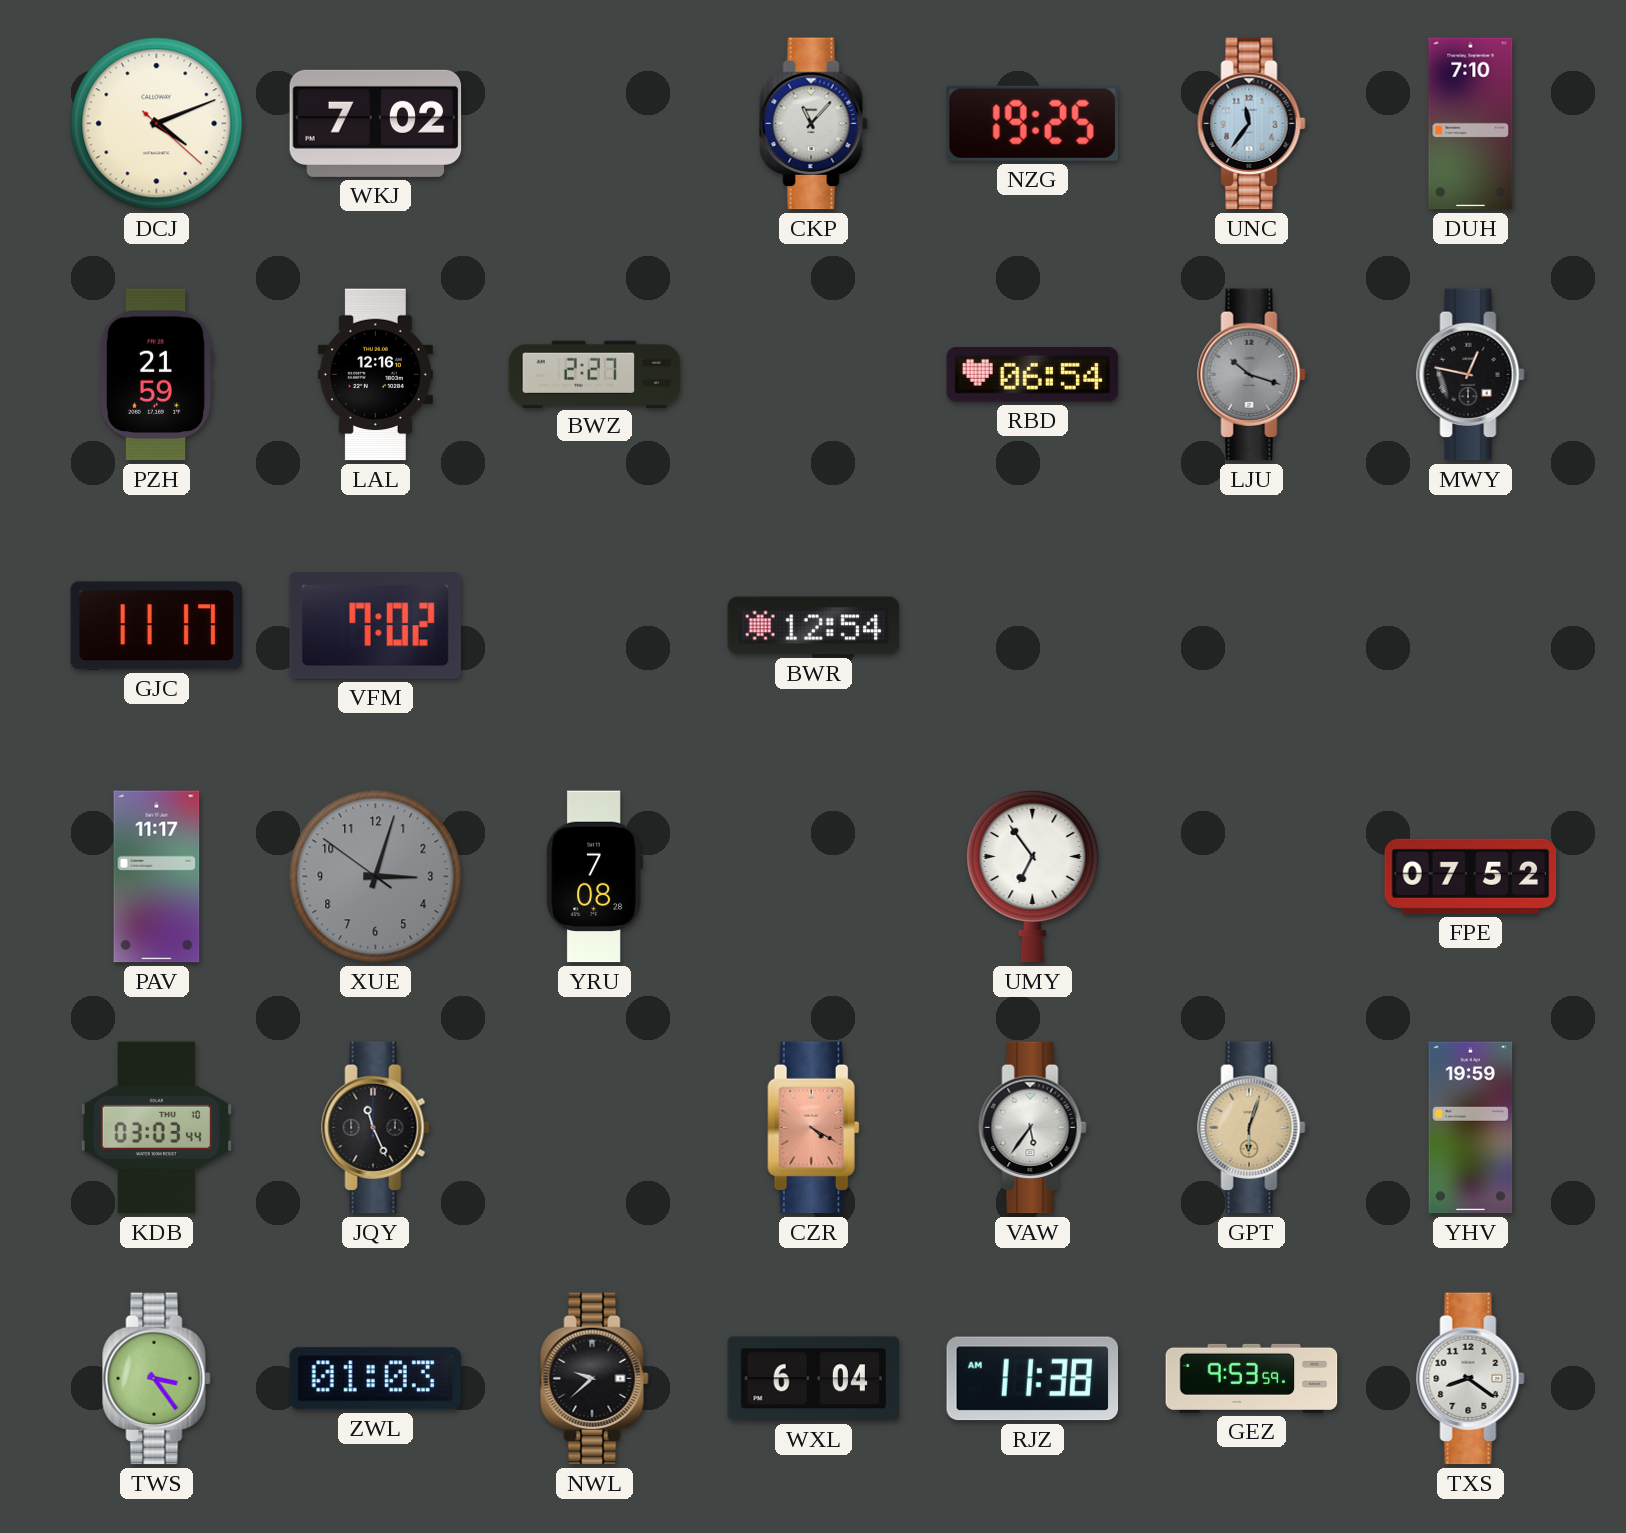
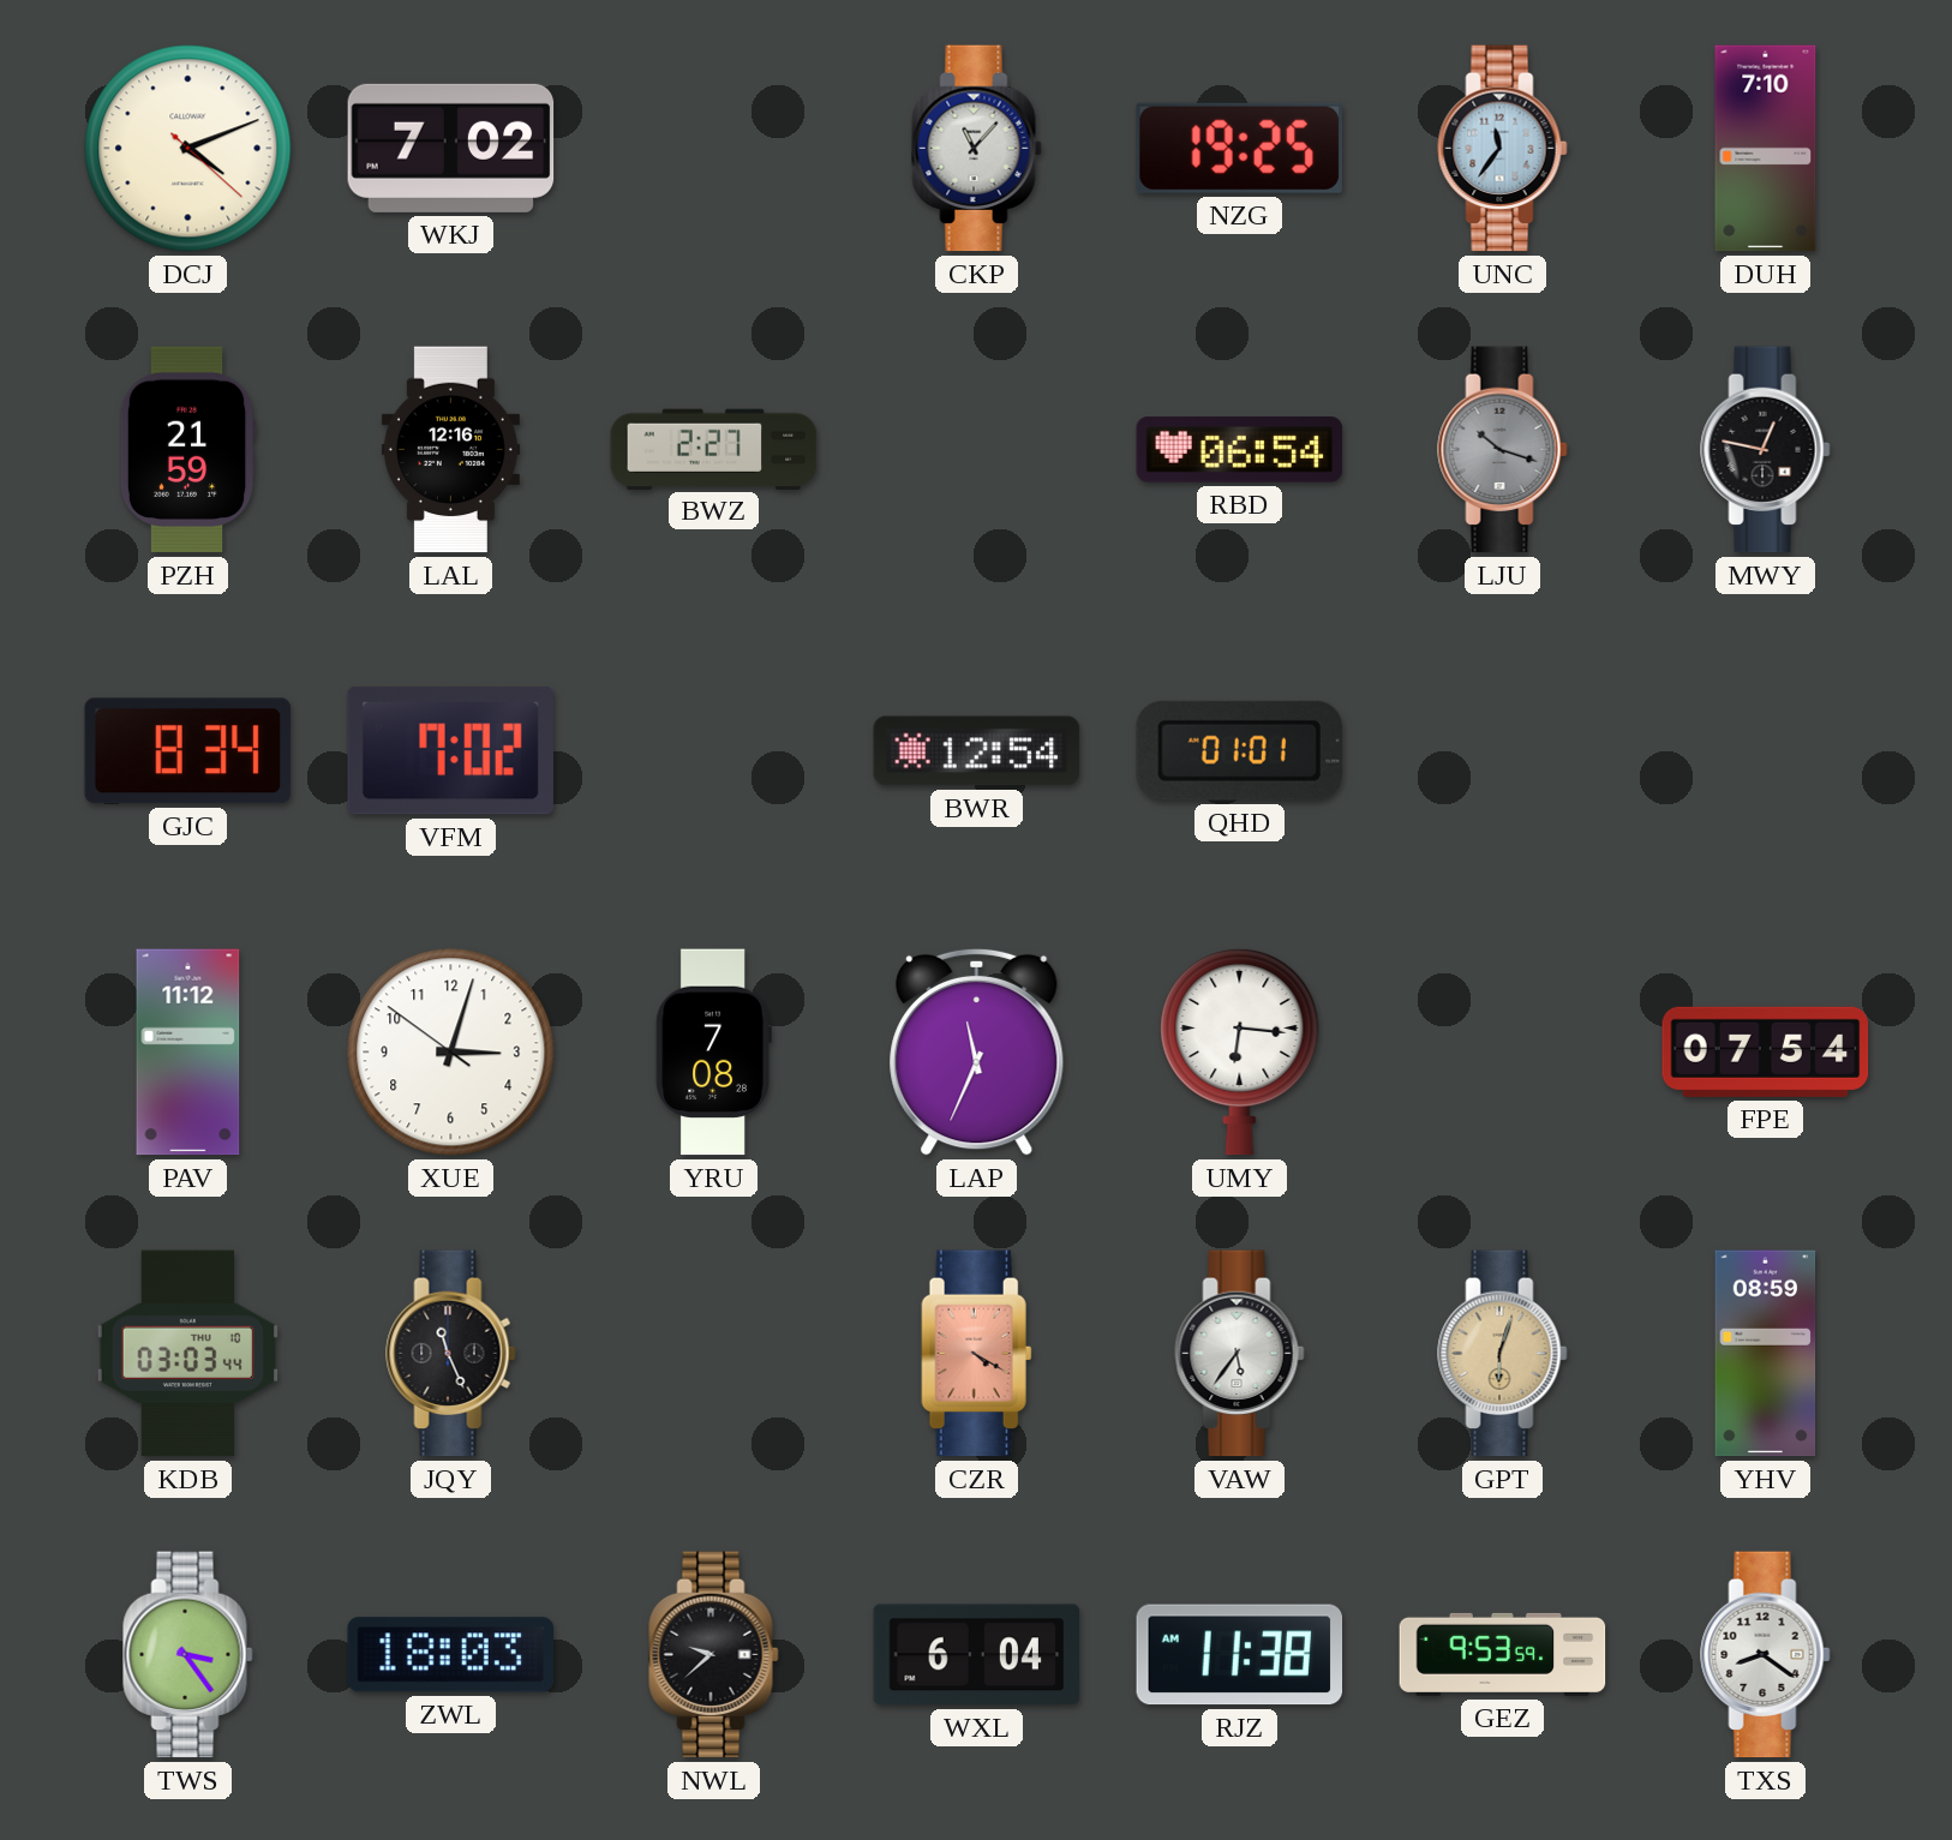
GJC: 11:17 -> 8:34
QHD: none -> 01:01
PAV: 11:17 -> 11:12
XUE dial: grey -> white
LAP: none -> 11:34
UMY: 6:54 -> 6:16
FPE: 07:52 -> 07:54
YHV: 19:59 -> 08:59
ZWL: 01:03 -> 18:03
